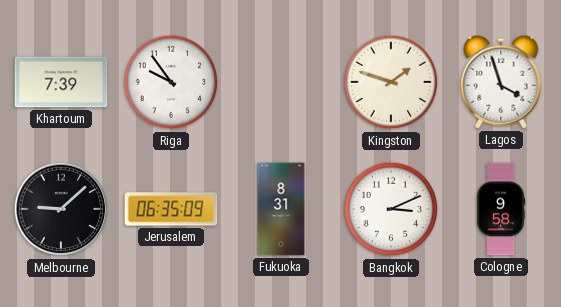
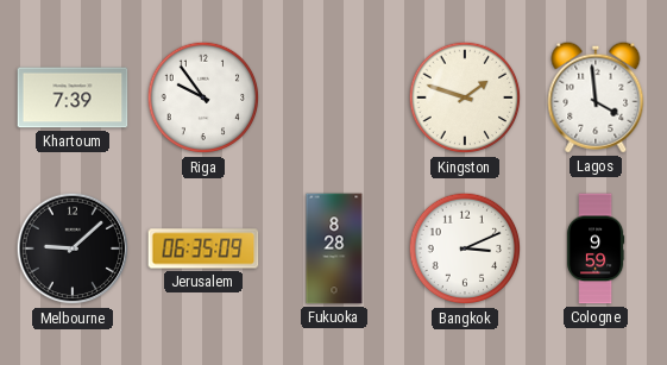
Lagos: 3:57 -> 3:59
Fukuoka: 8:31 -> 8:28
Cologne: 9:58 -> 9:59
